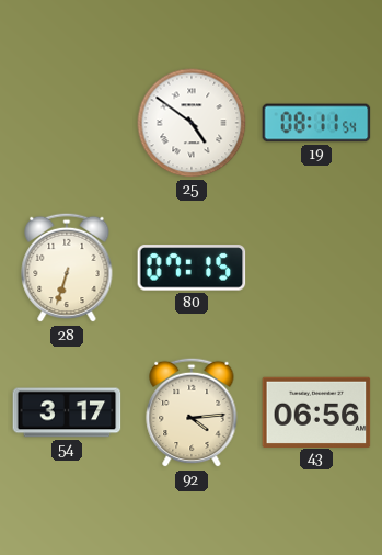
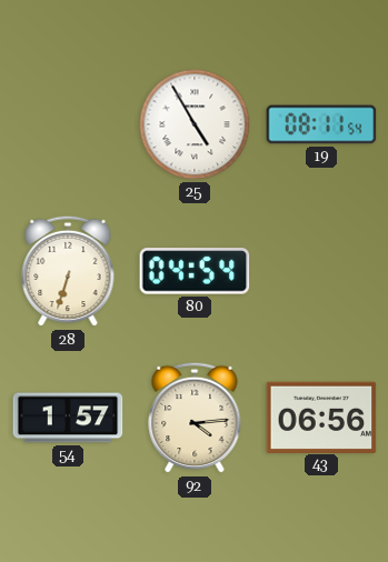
25: 4:51 -> 4:55
80: 07:15 -> 04:54
54: 3:17 -> 1:57
